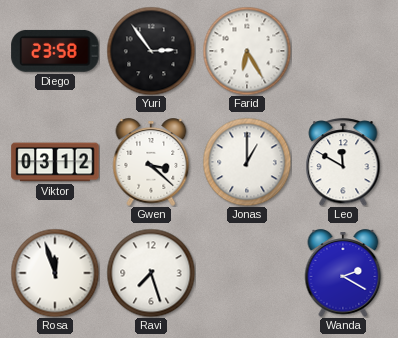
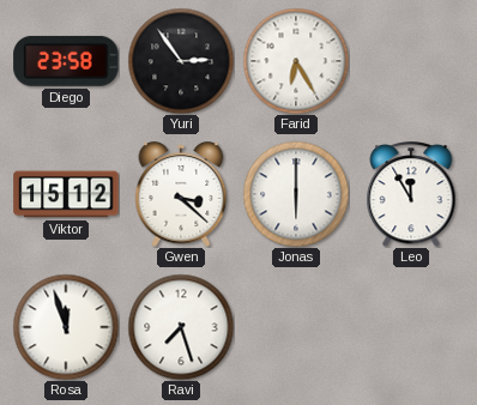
Viktor: 03:12 -> 15:12
Jonas: 1:00 -> 6:00
Leo: 11:50 -> 11:55
Wanda: 2:20 -> none
